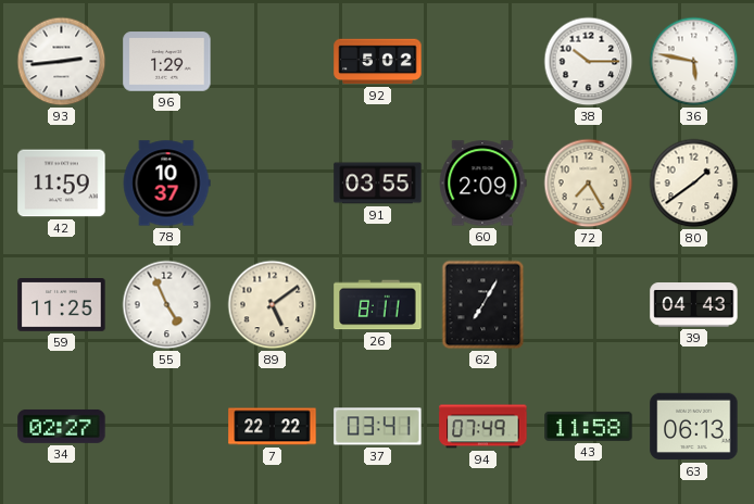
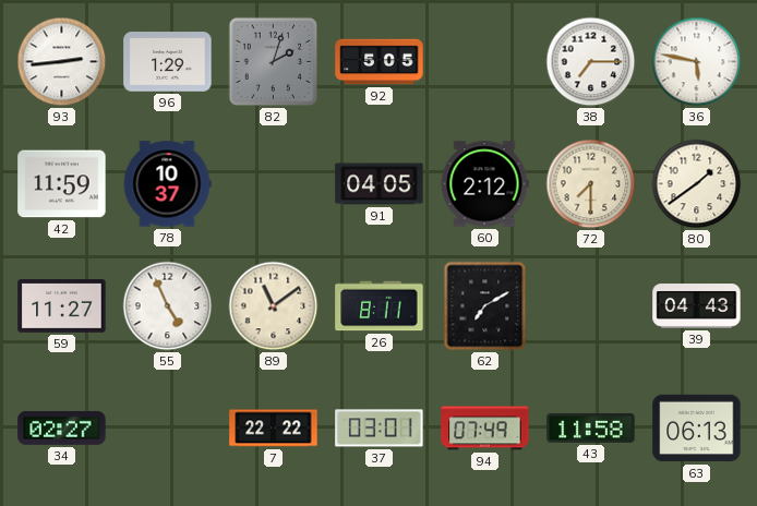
82: none -> 2:03
92: 5:02 -> 5:05
38: 10:15 -> 7:15
91: 03:55 -> 04:05
60: 2:09 -> 2:12
72: 7:25 -> 7:30
59: 11:25 -> 11:27
89: 5:09 -> 11:09
62: 7:05 -> 7:10
37: 03:41 -> 03:01
